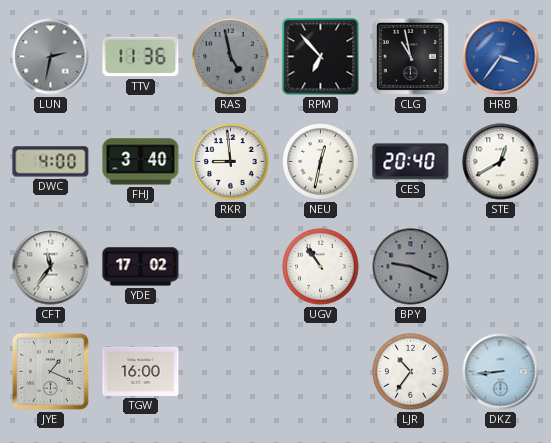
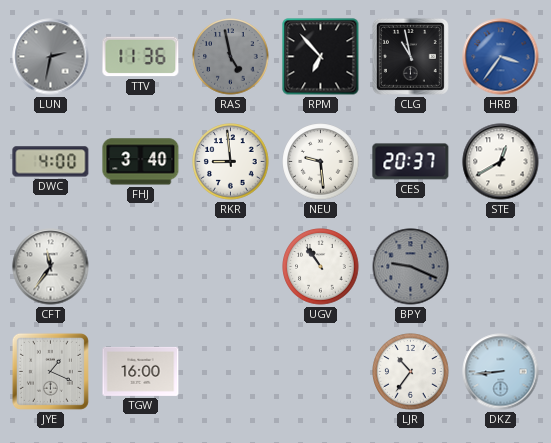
NEU: 12:32 -> 9:29
CES: 20:40 -> 20:37
YDE: 17:02 -> none
